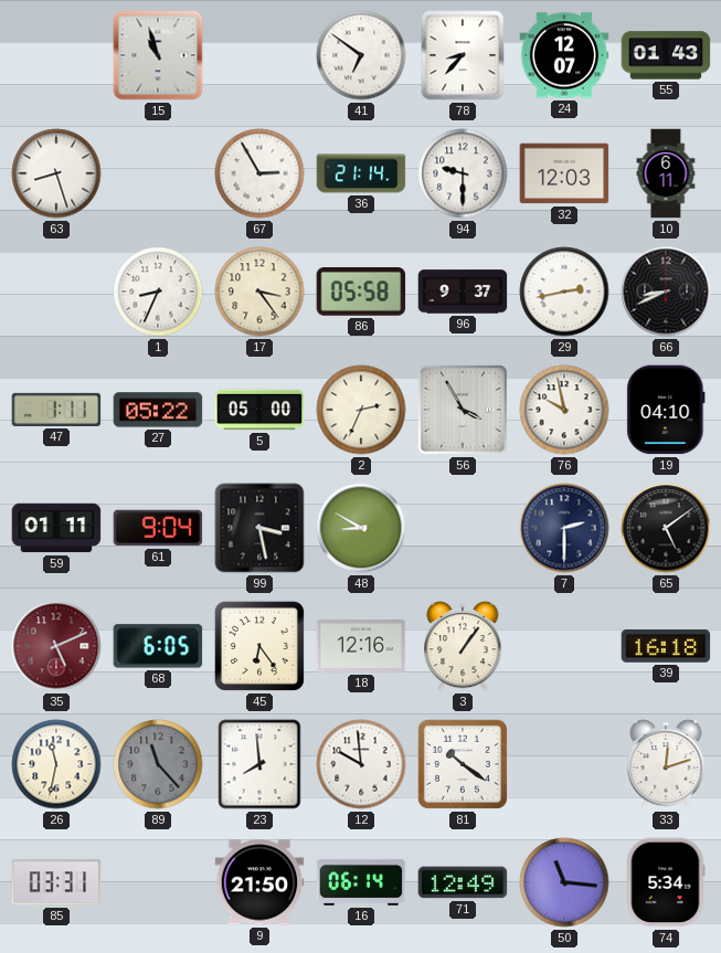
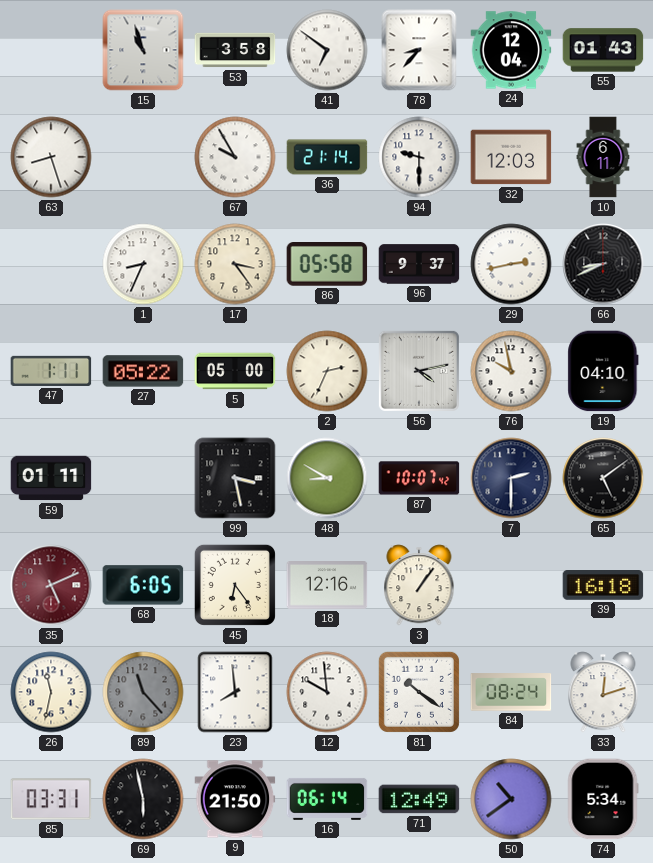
53: none -> 3:58
24: 12:07 -> 12:04
67: 2:55 -> 9:55
56: 3:55 -> 4:13
61: 9:04 -> none
87: none -> 10:07
84: none -> 08:24
69: none -> 5:58
50: 11:16 -> 10:39
